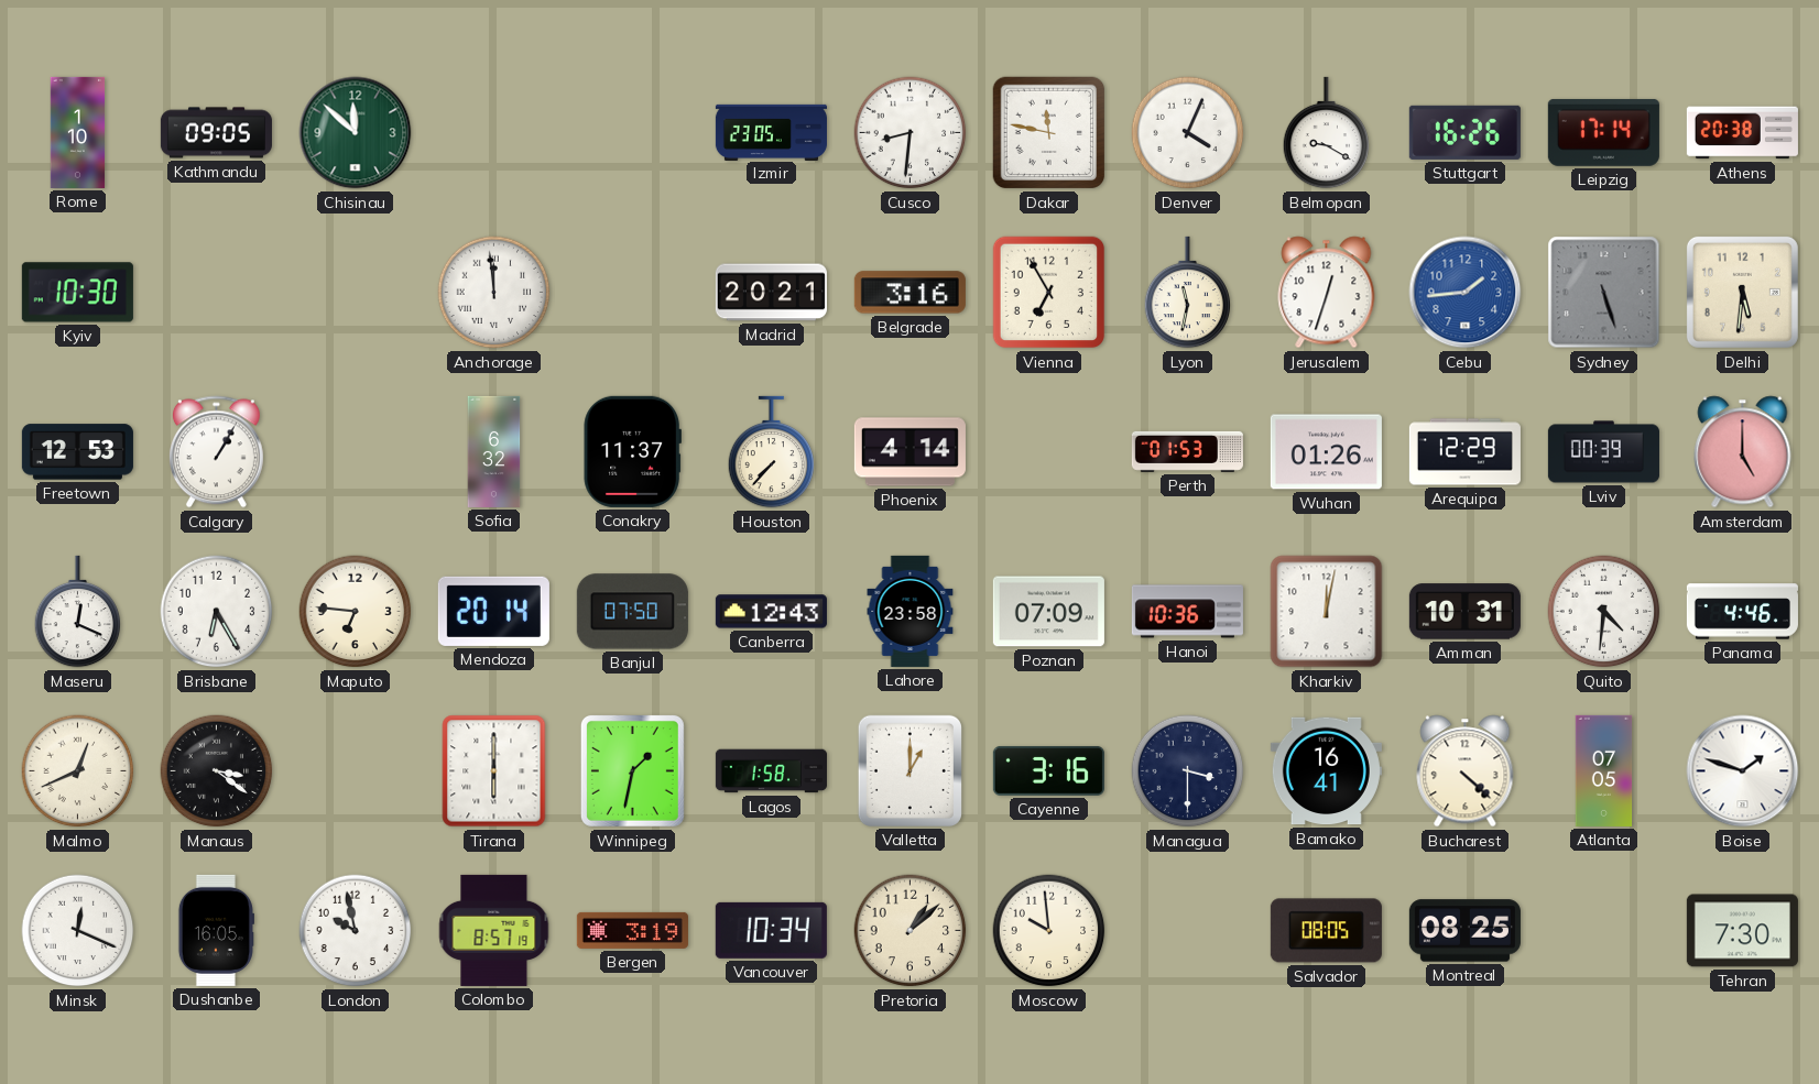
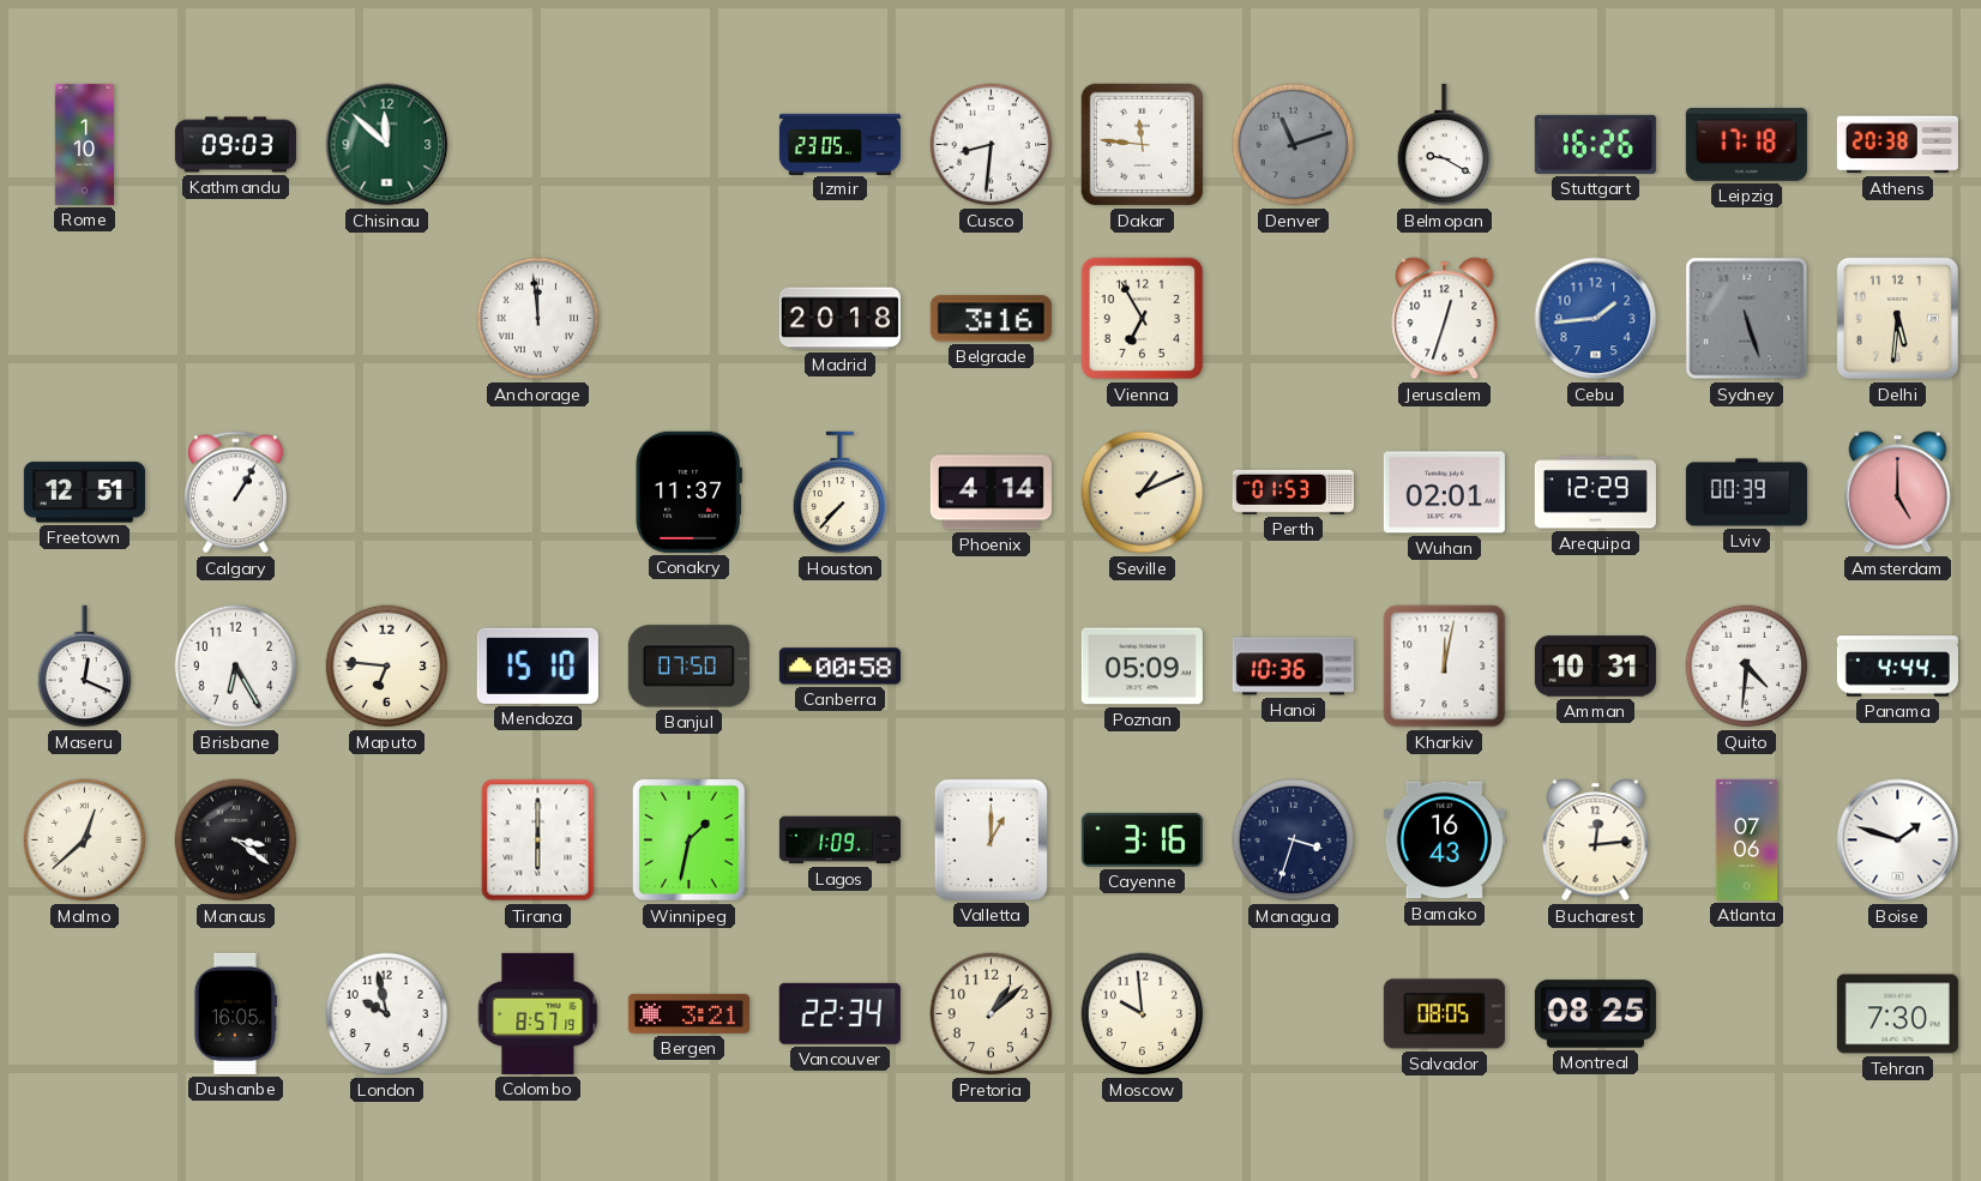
Kathmandu: 09:05 -> 09:03
Dakar: 11:47 -> 11:46
Denver: 4:04 -> 11:12
Denver dial: white -> grey
Leipzig: 17:14 -> 17:18
Kyiv: 10:30 -> none
Madrid: 20:21 -> 20:18
Lyon: 11:32 -> none
Freetown: 12:53 -> 12:51
Sofia: 6:32 -> none
Seville: none -> 1:11
Wuhan: 01:26 -> 02:01
Mendoza: 20:14 -> 15:10
Canberra: 12:43 -> 00:58
Lahore: 23:58 -> none
Poznan: 07:09 -> 05:09
Panama: 4:46 -> 4:44
Malmo: 12:41 -> 12:38
Lagos: 1:58 -> 1:09
Managua: 3:30 -> 3:33
Bamako: 16:41 -> 16:43
Bucharest: 4:22 -> 12:14
Atlanta: 07:05 -> 07:06
Minsk: 12:19 -> none
Bergen: 3:19 -> 3:21
Vancouver: 10:34 -> 22:34
